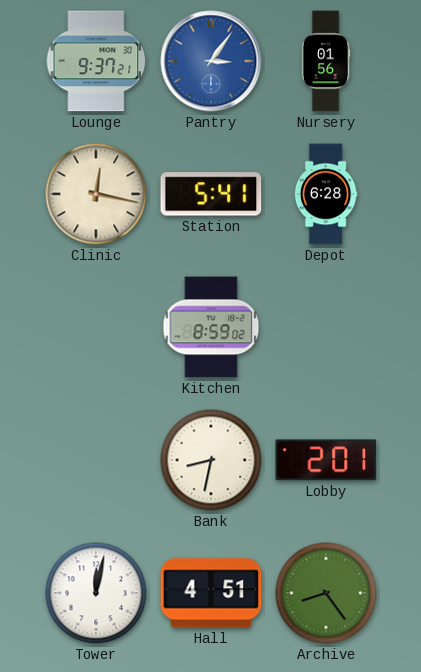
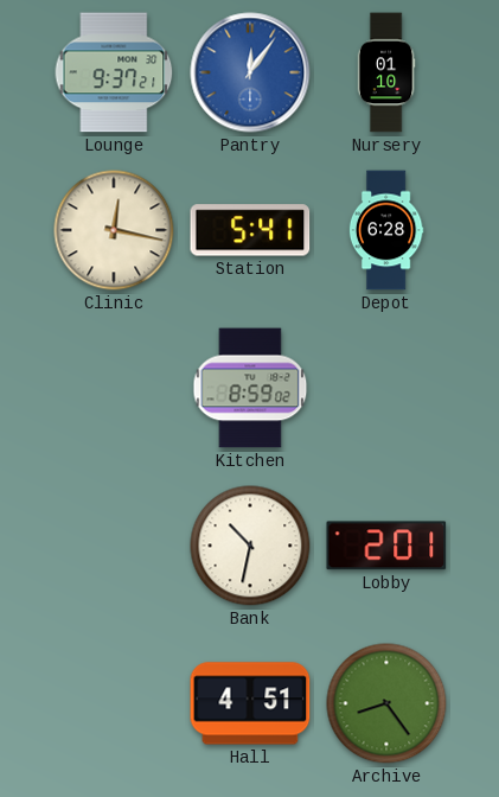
Pantry: 3:06 -> 12:06
Nursery: 01:56 -> 01:10
Bank: 8:32 -> 10:32
Tower: 12:02 -> none
